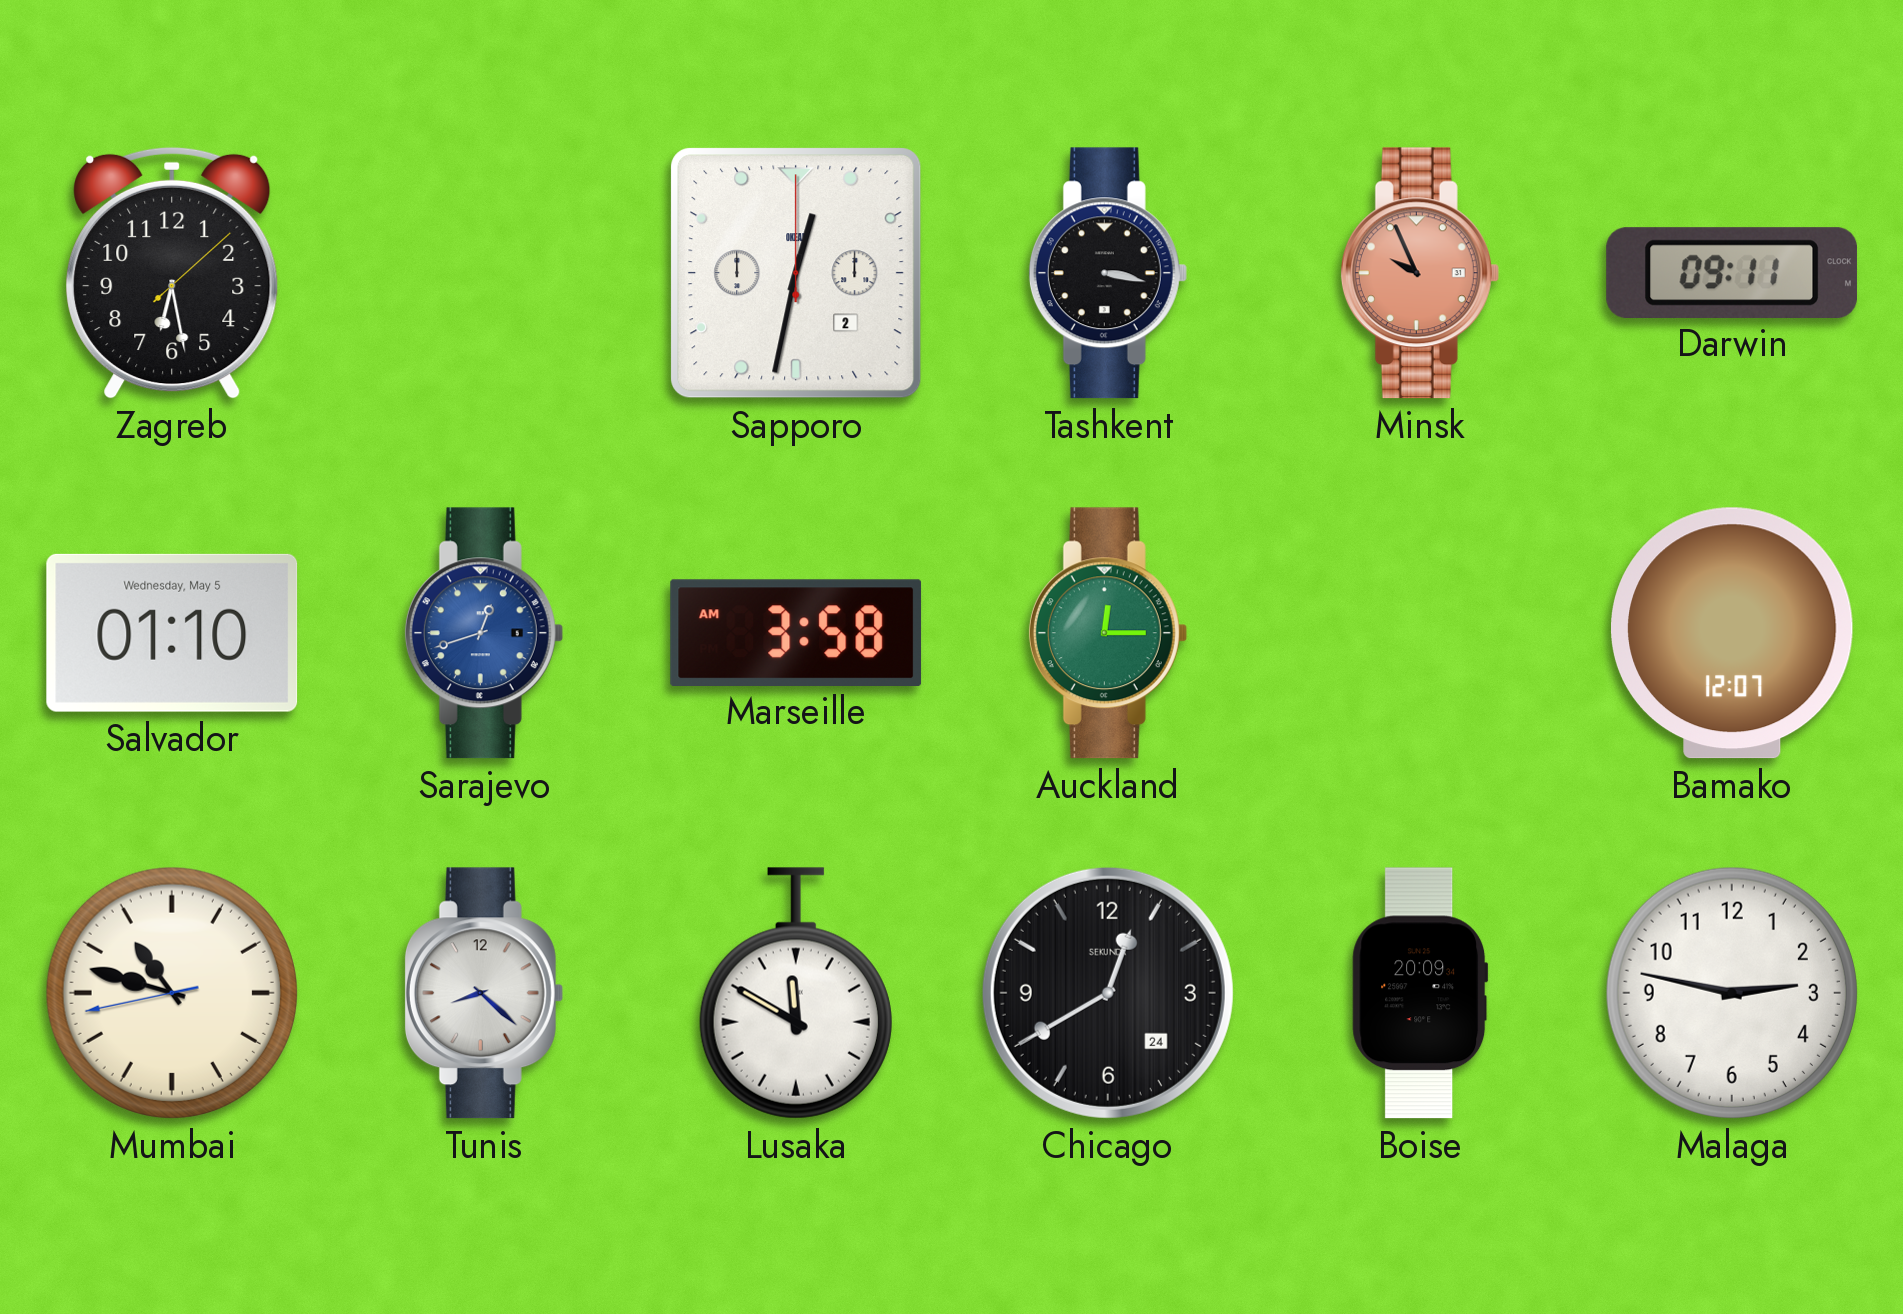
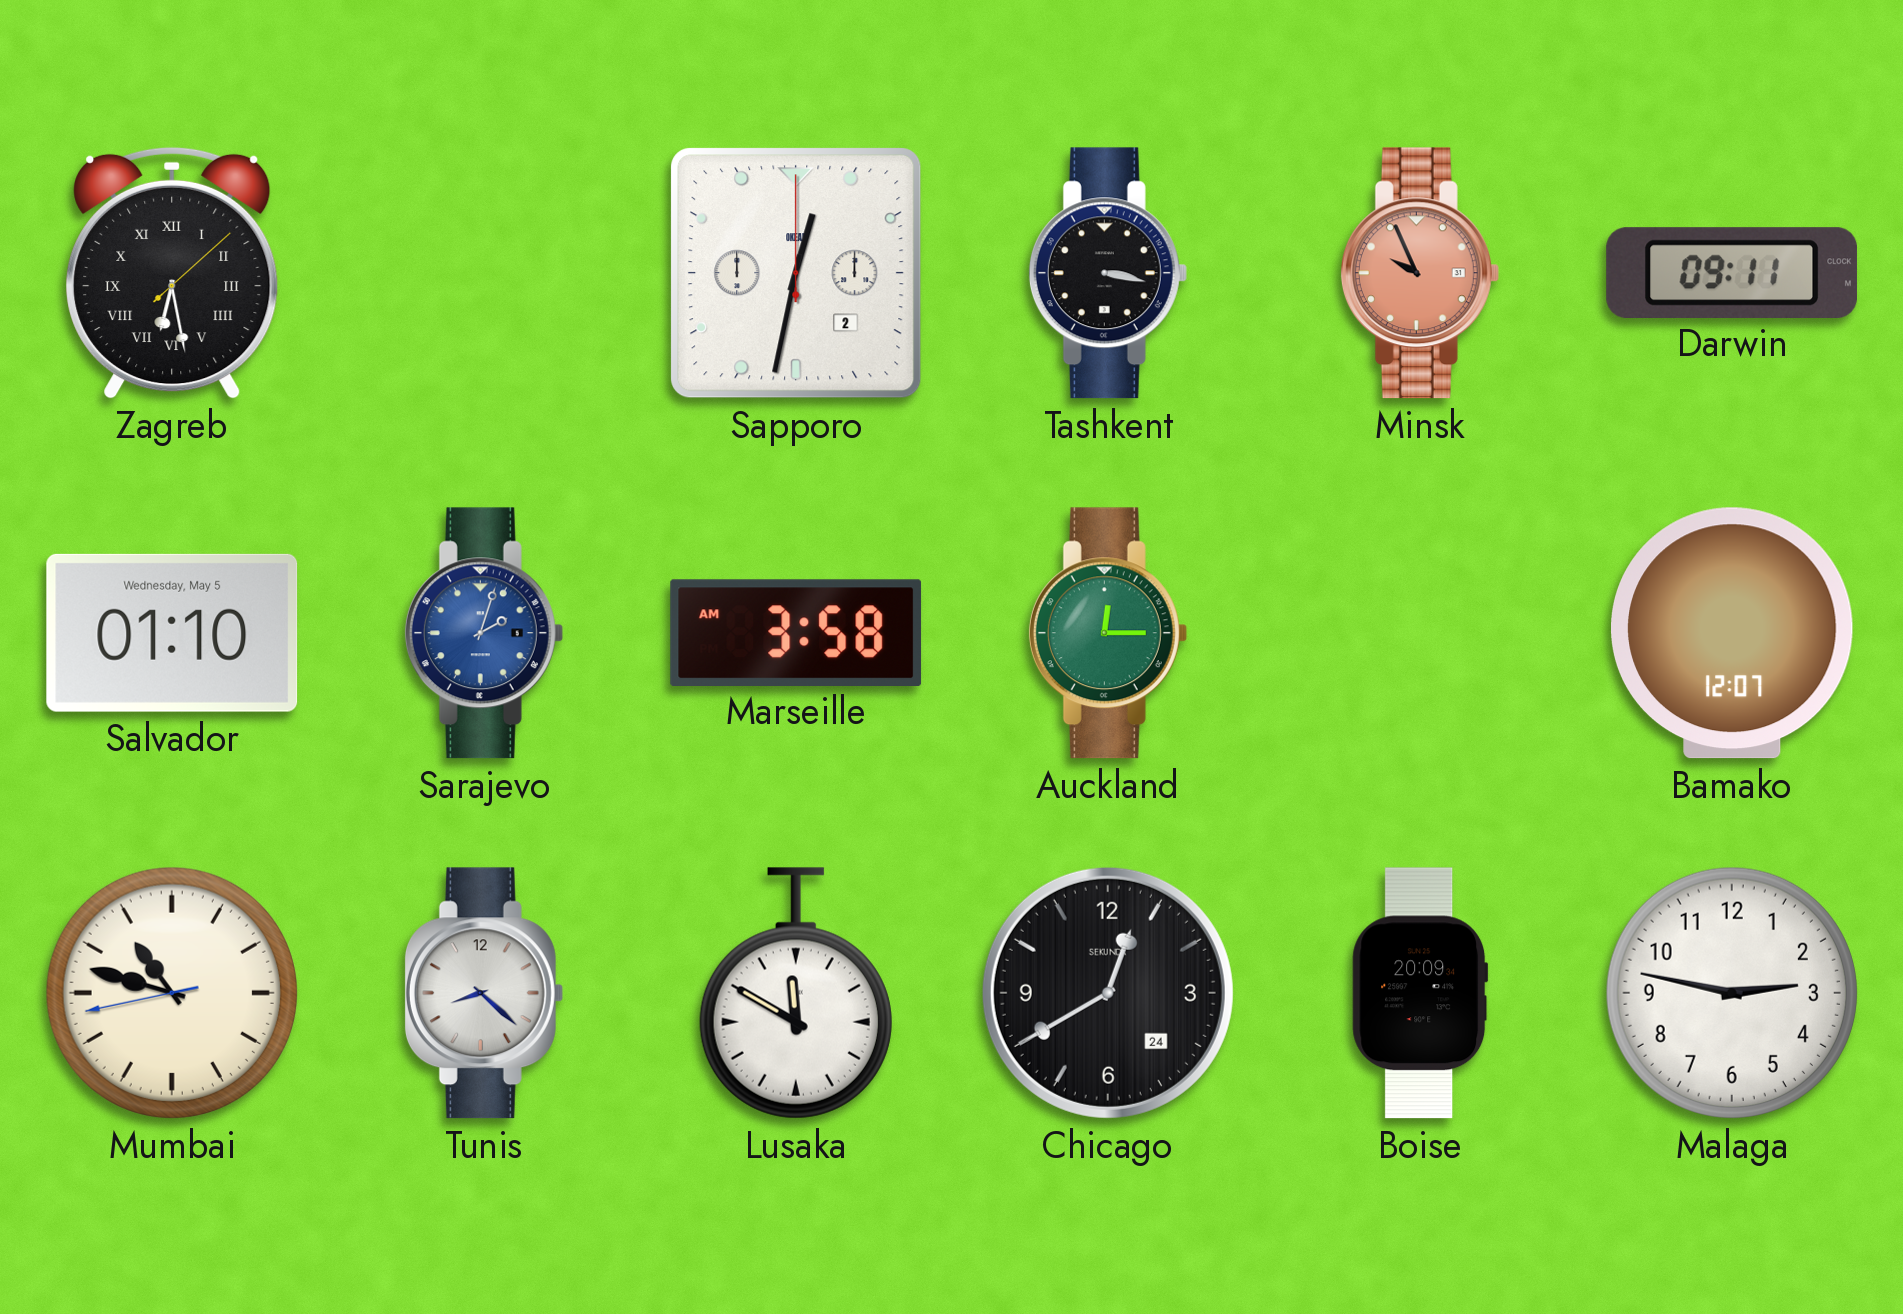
Zagreb numerals: Arabic -> Roman
Sarajevo: 12:42 -> 2:03
